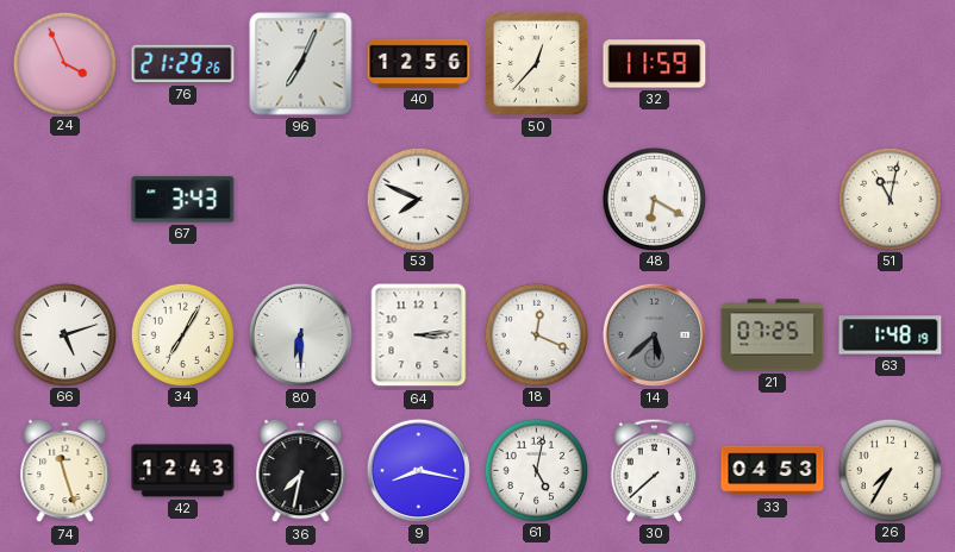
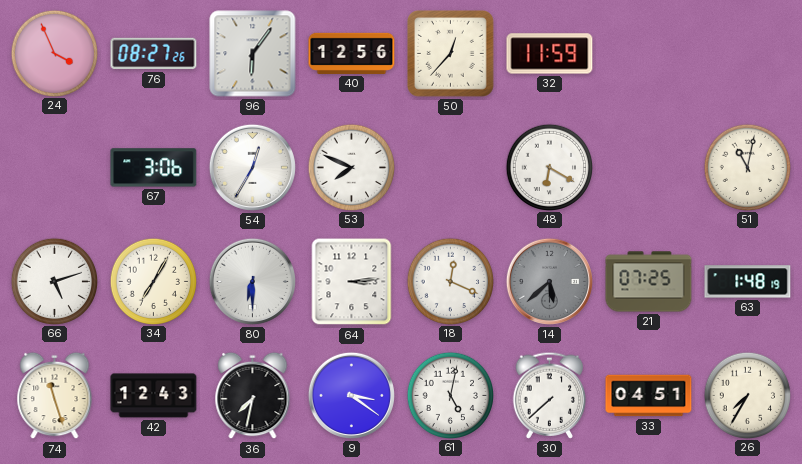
76: 21:29 -> 08:27
96: 7:04 -> 6:06
67: 3:43 -> 3:06
54: none -> 12:35
9: 8:17 -> 3:21
33: 04:53 -> 04:51
